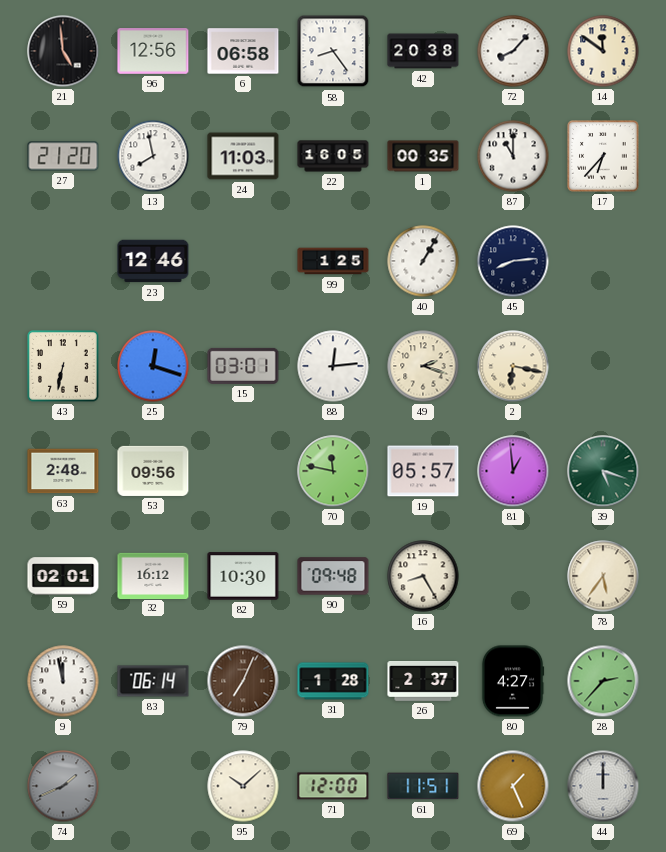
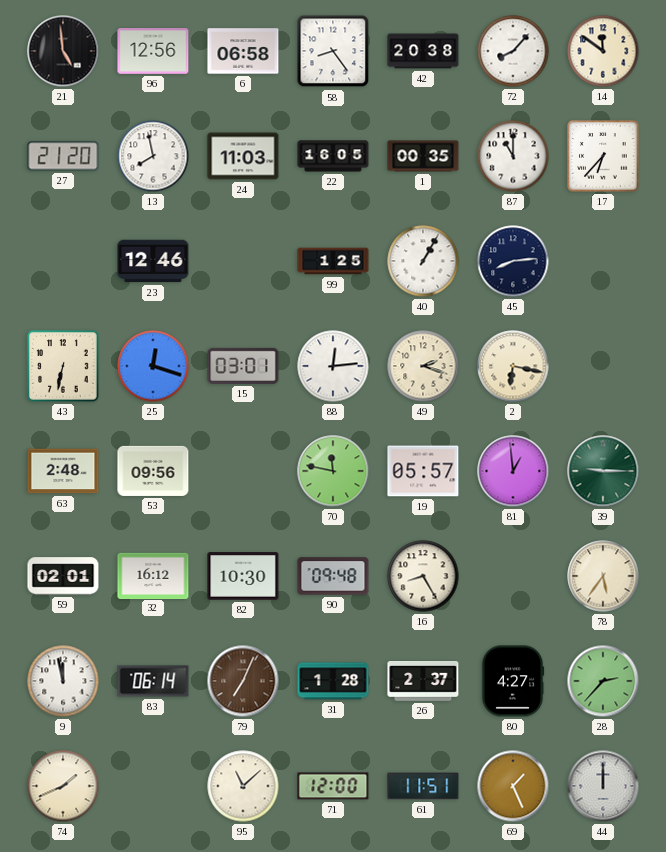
39: 5:18 -> 9:15
74 dial: grey -> cream
95: 10:08 -> 11:08
